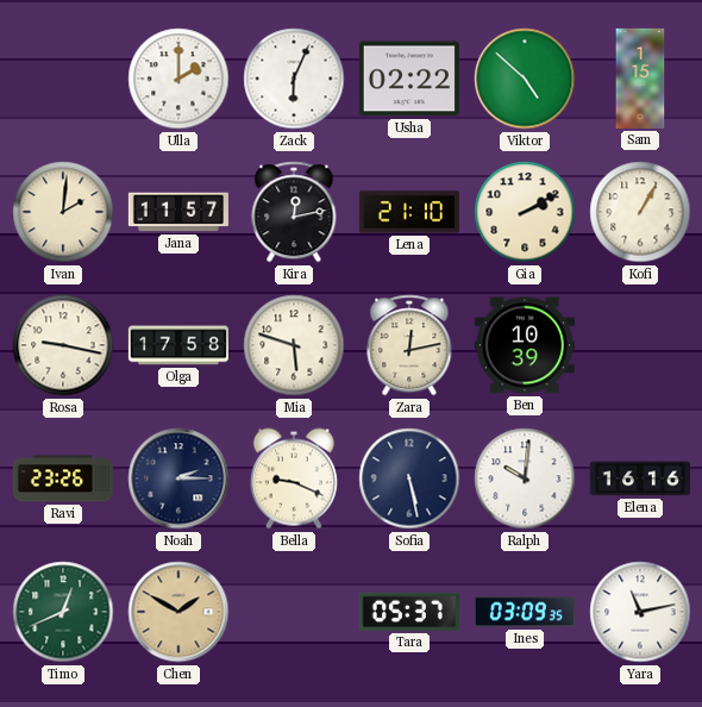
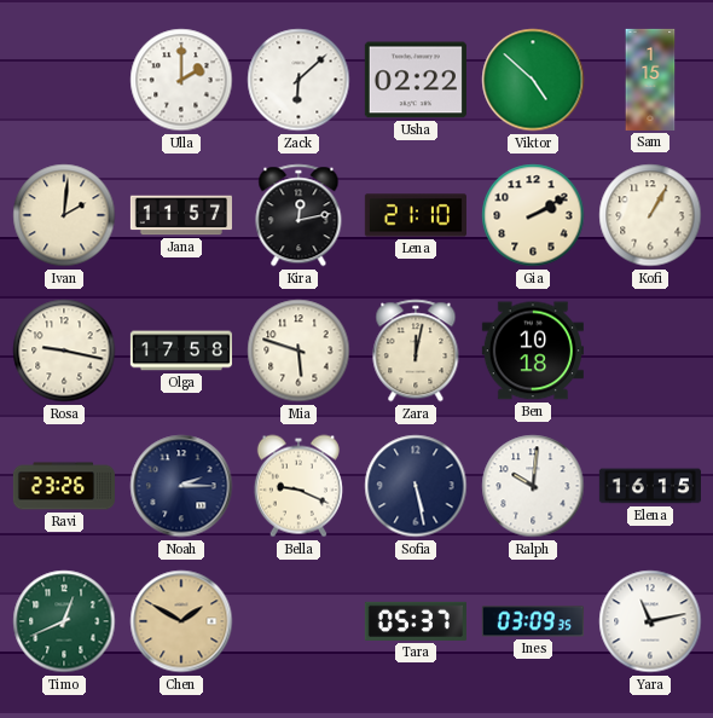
Zack: 6:04 -> 6:08
Zara: 12:13 -> 12:02
Ben: 10:39 -> 10:18
Elena: 16:16 -> 16:15
